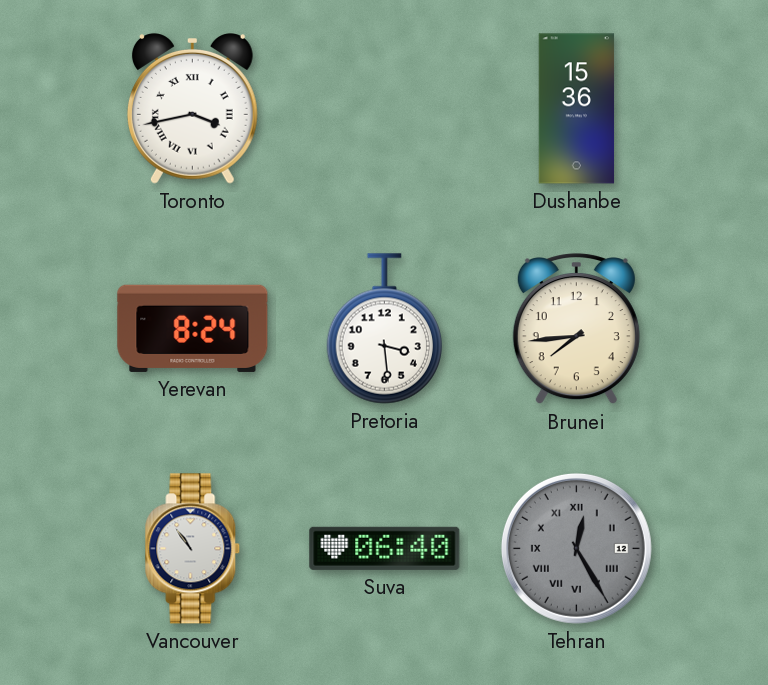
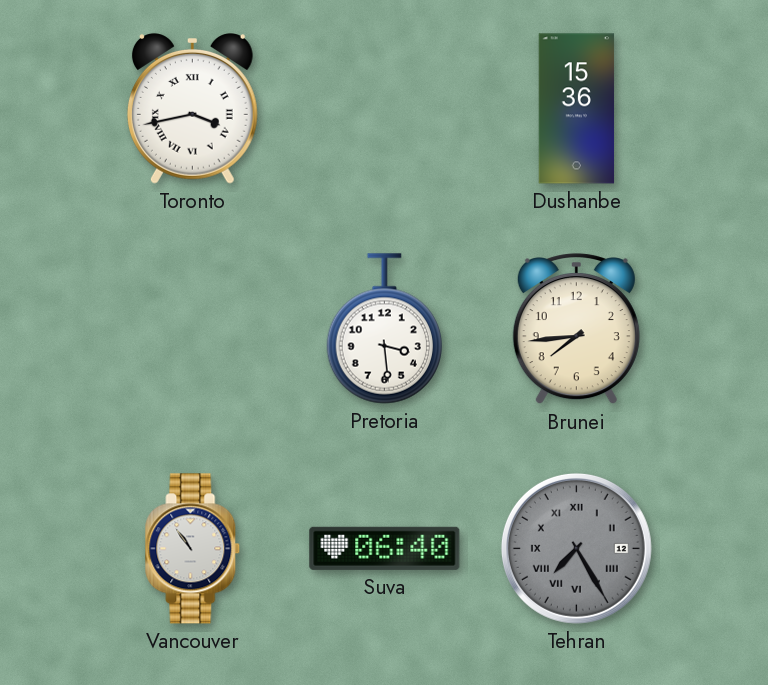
Yerevan: 8:24 -> none
Tehran: 12:25 -> 7:25
